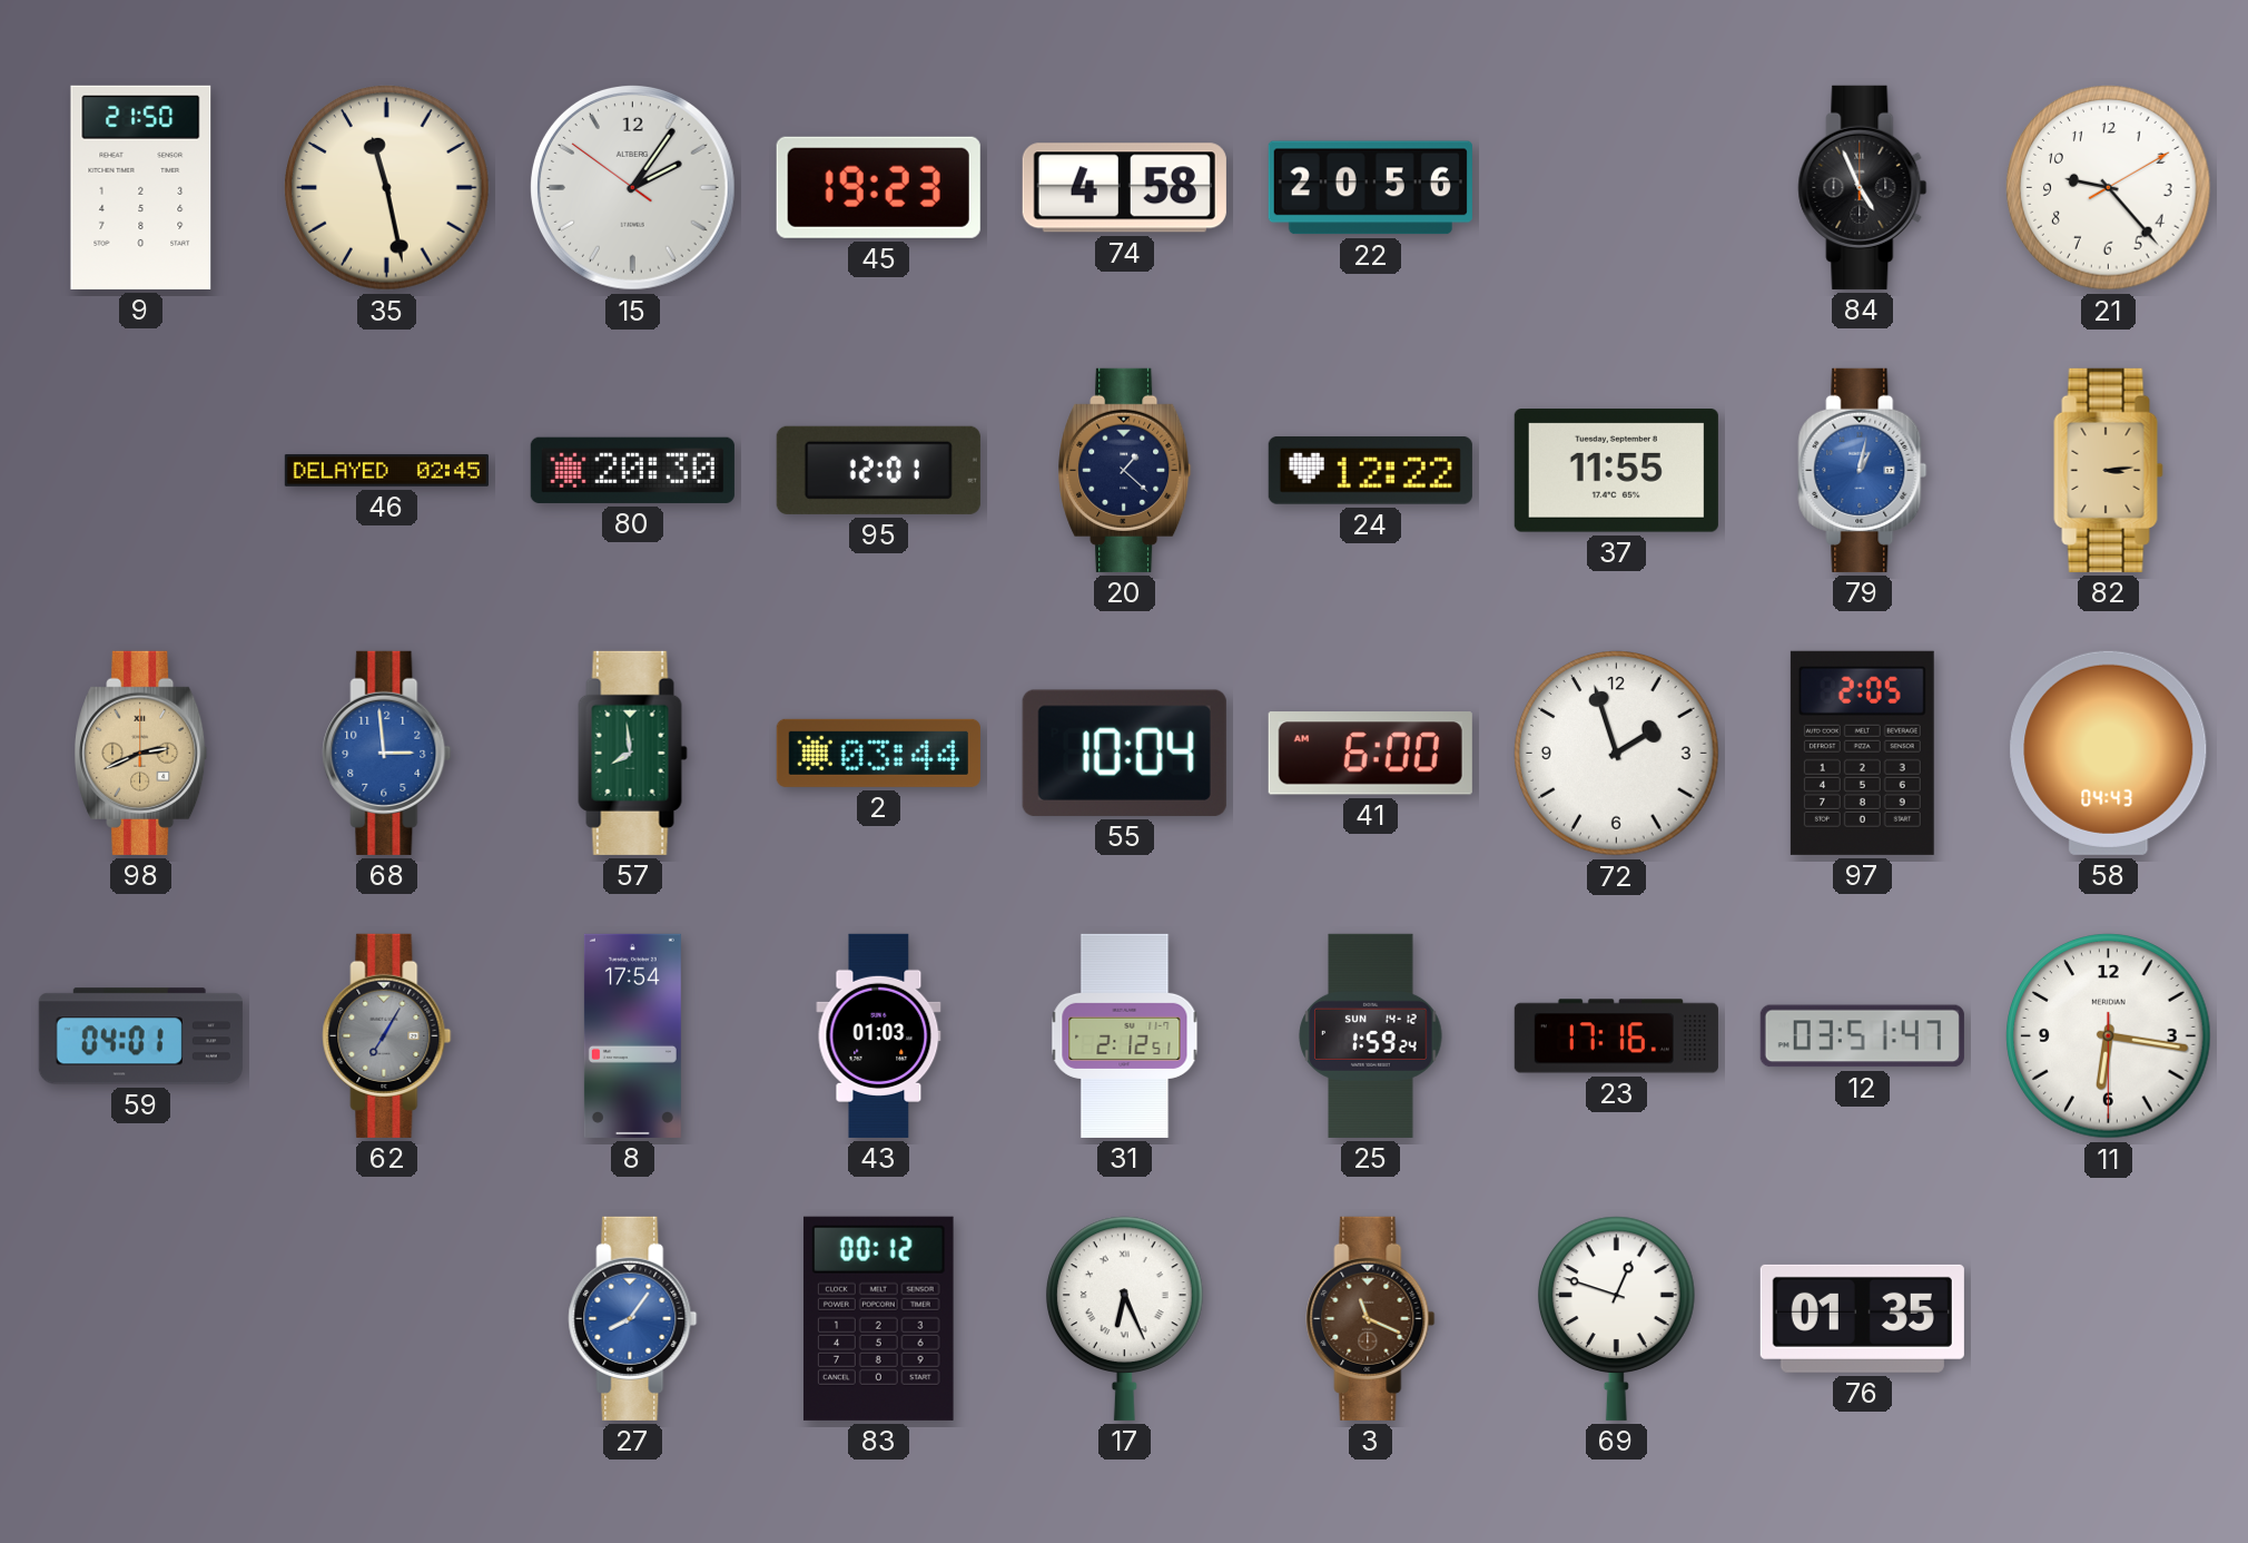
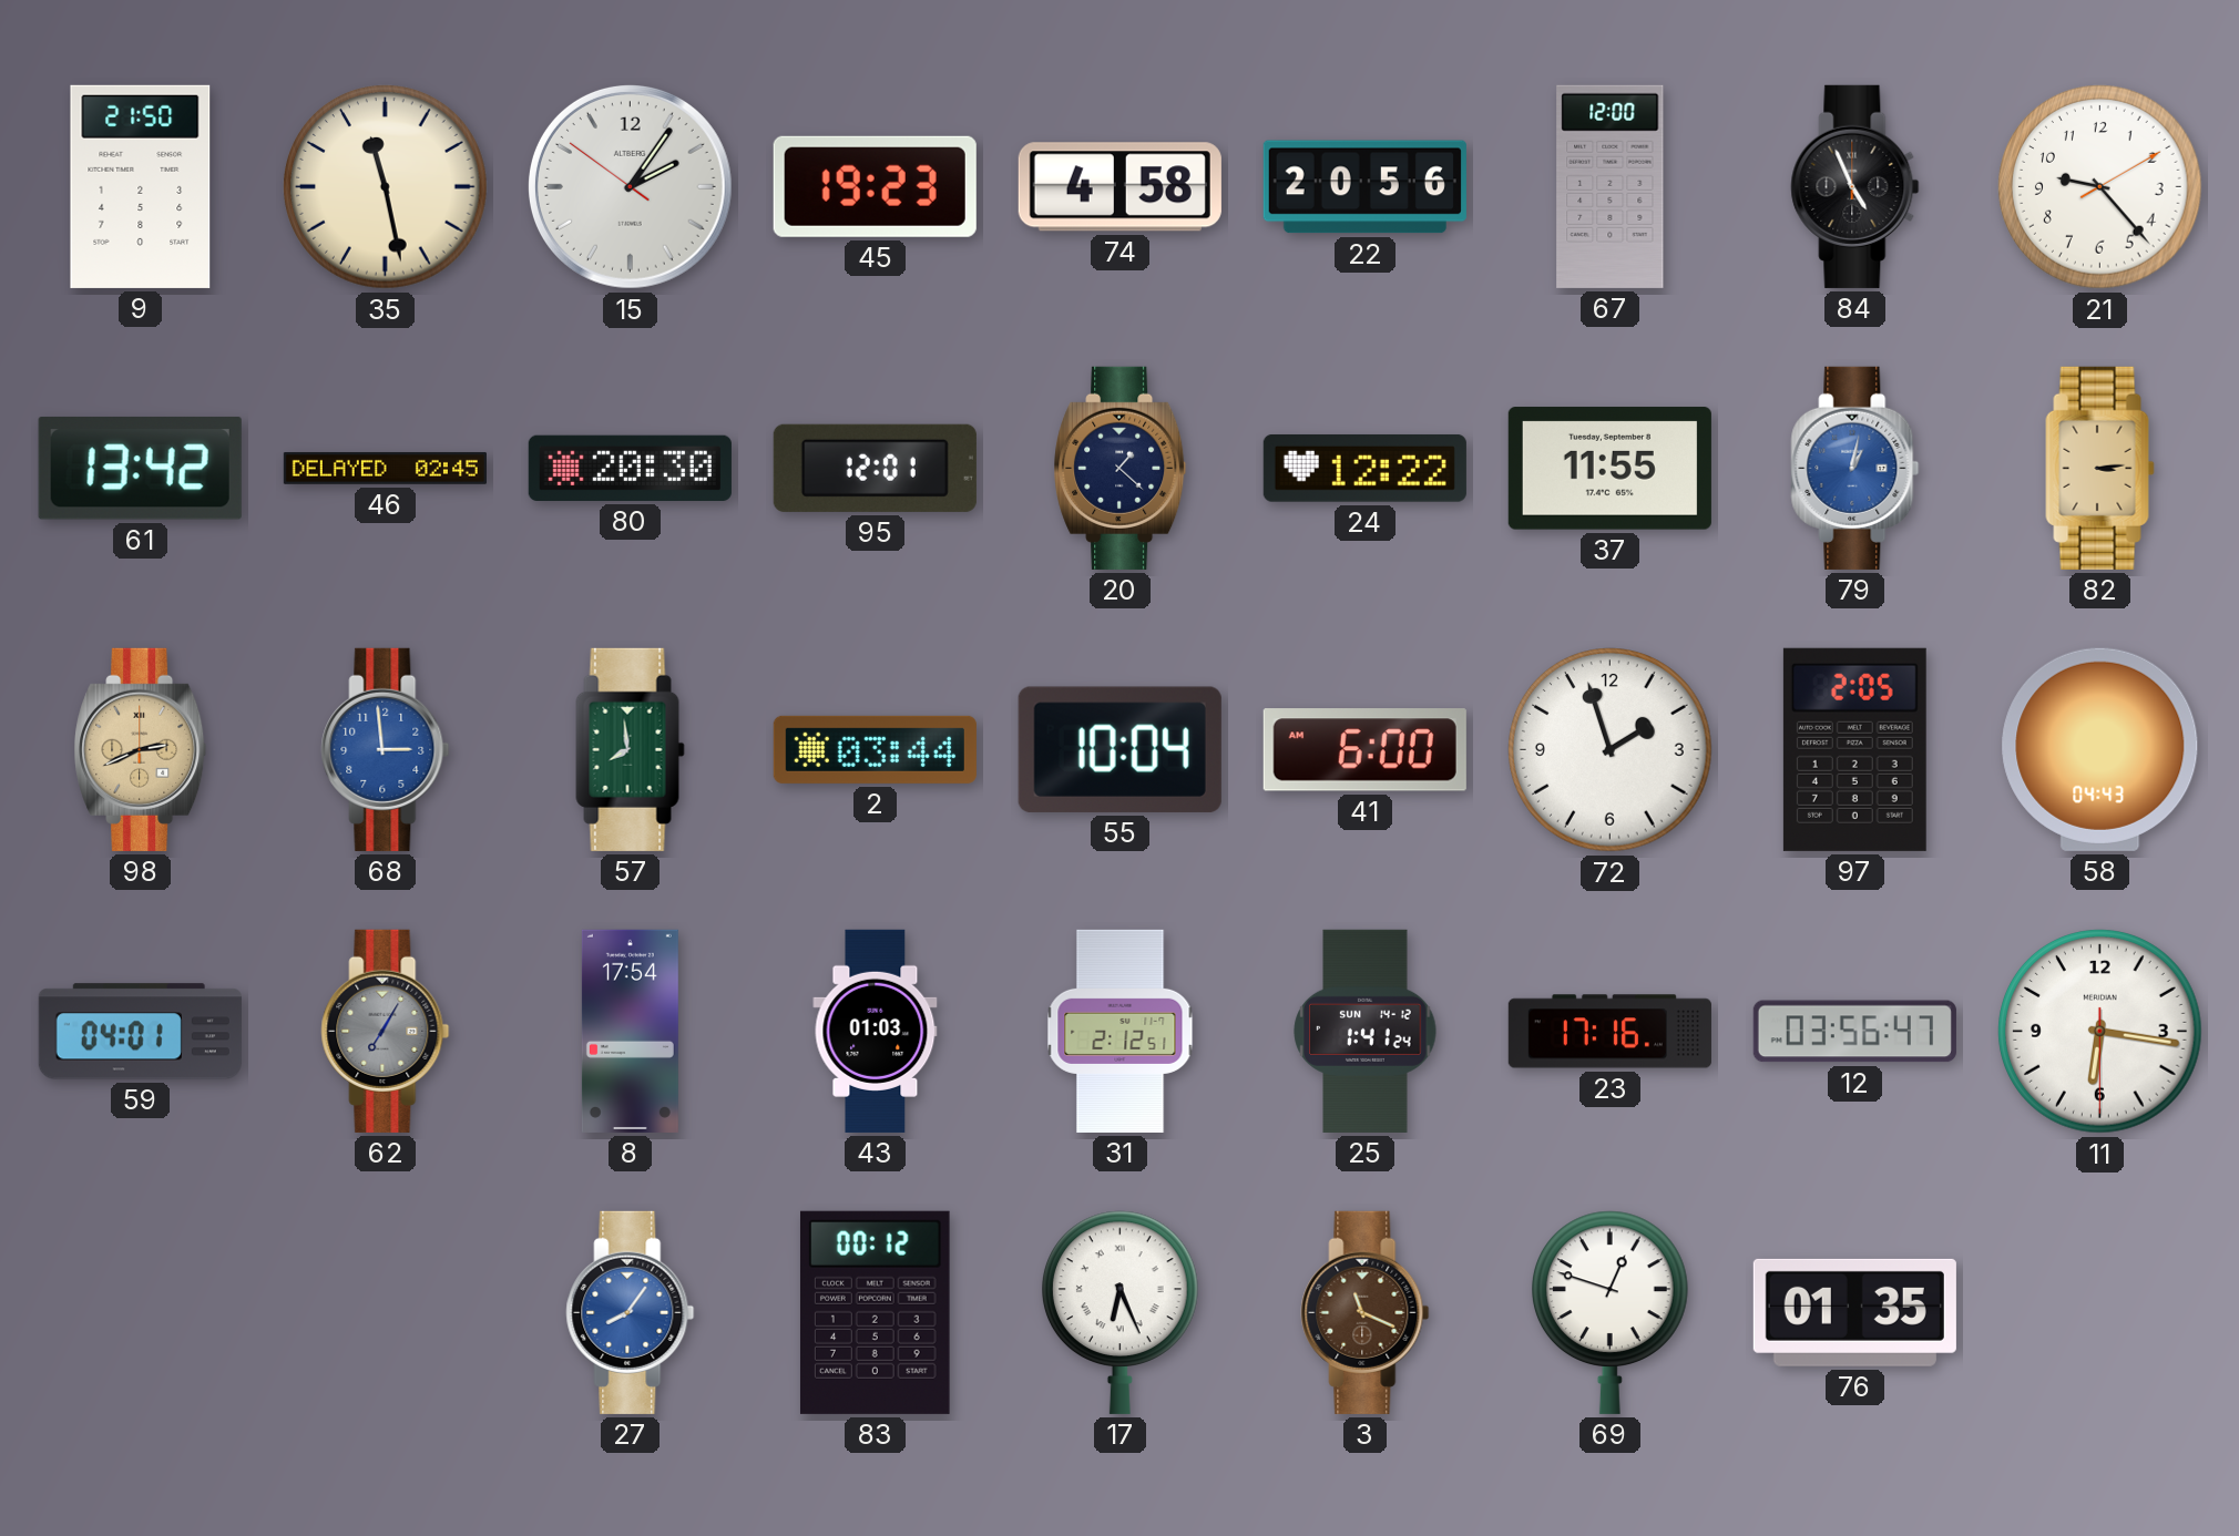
67: none -> 12:00
61: none -> 13:42
25: 1:59 -> 1:41
12: 03:51 -> 03:56
